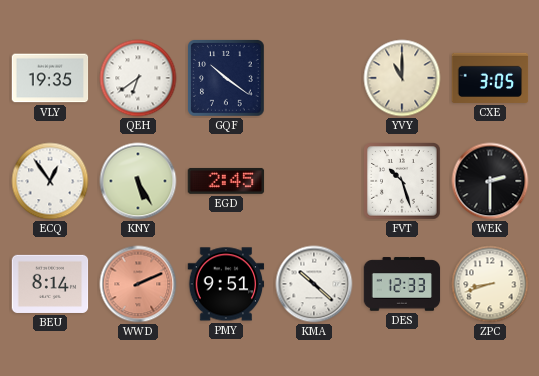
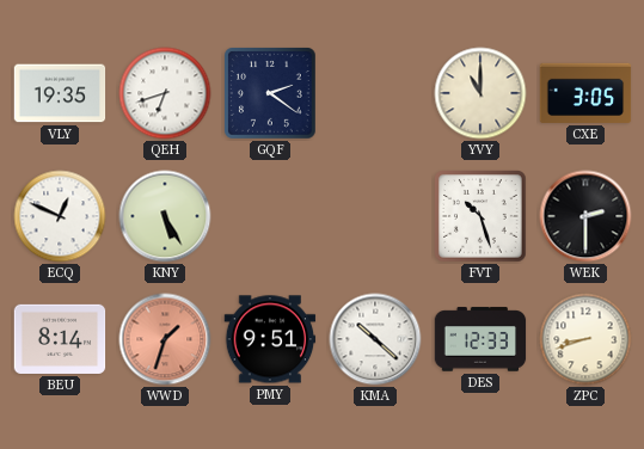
QEH: 6:39 -> 6:42
GQF: 10:21 -> 2:21
ECQ: 12:54 -> 12:49
EGD: 2:45 -> none
WWD: 2:11 -> 1:33
